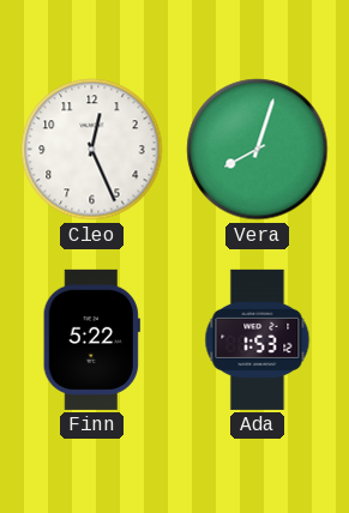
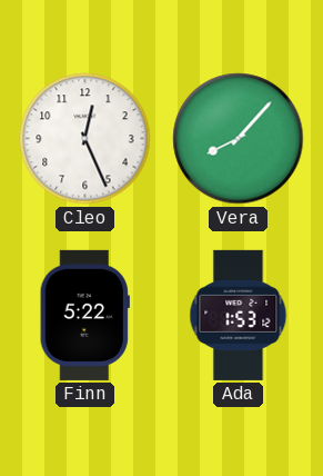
Vera: 8:03 -> 8:07
